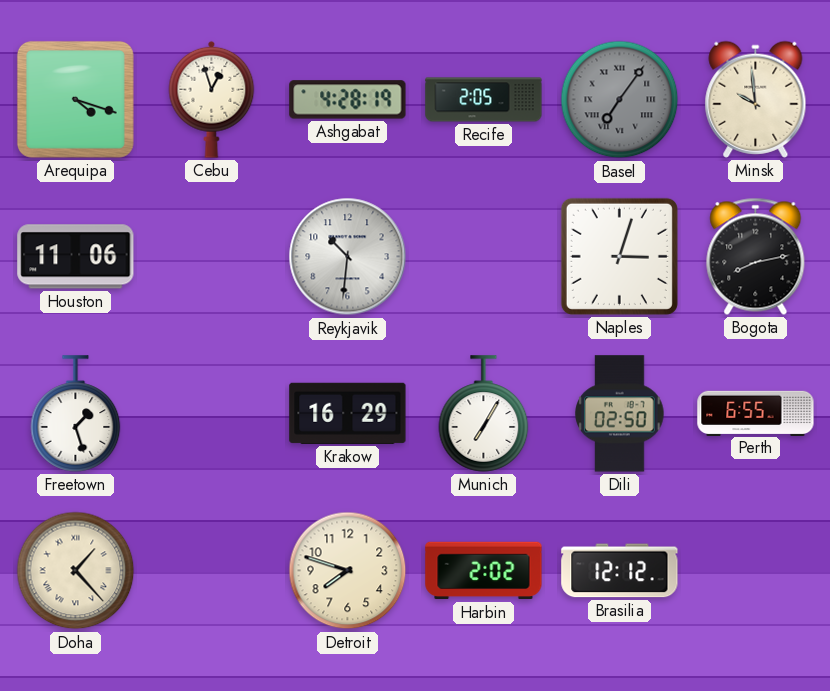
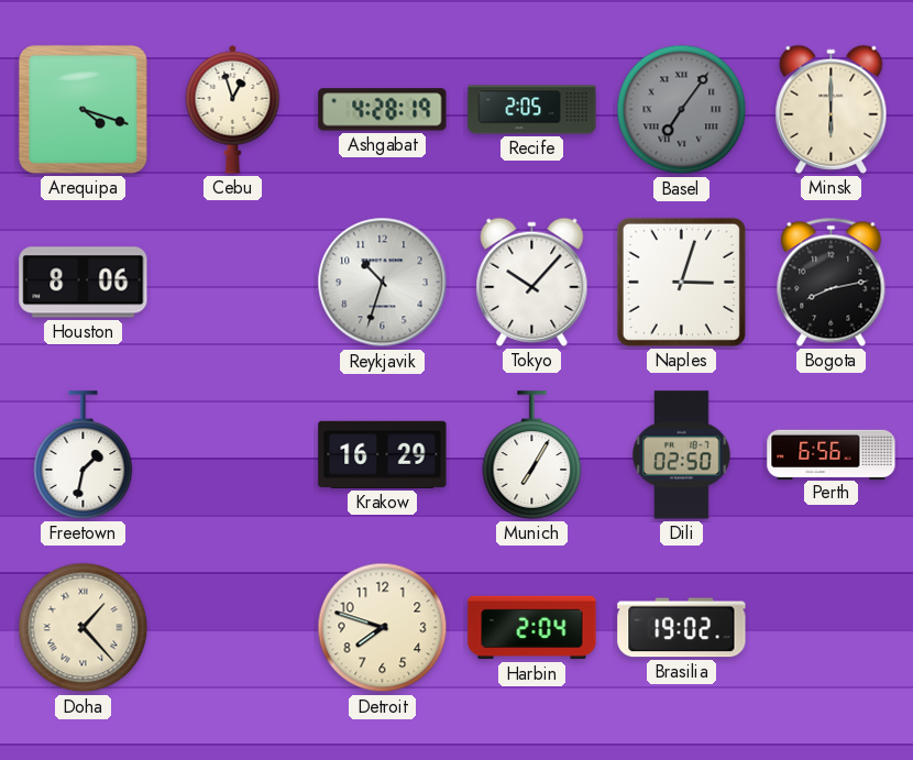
Minsk: 9:59 -> 6:00
Houston: 11:06 -> 8:06
Reykjavik: 10:31 -> 10:33
Tokyo: none -> 10:07
Freetown: 1:27 -> 1:32
Perth: 6:55 -> 6:56
Harbin: 2:02 -> 2:04
Brasilia: 12:12 -> 19:02
